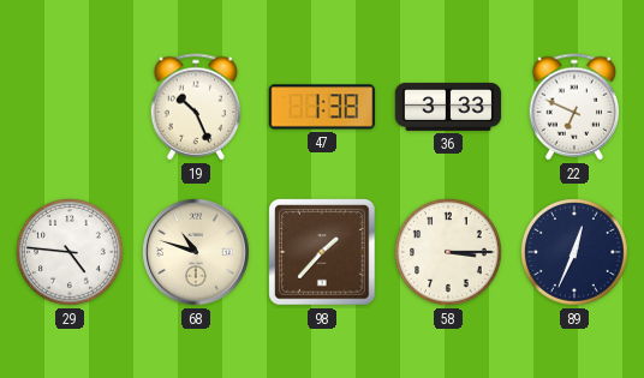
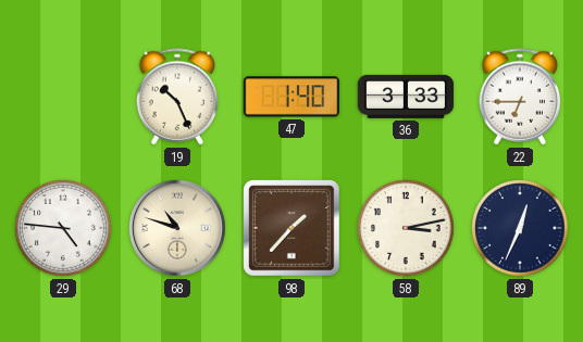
47: 1:38 -> 1:40
22: 6:49 -> 6:45
58: 3:15 -> 3:13
